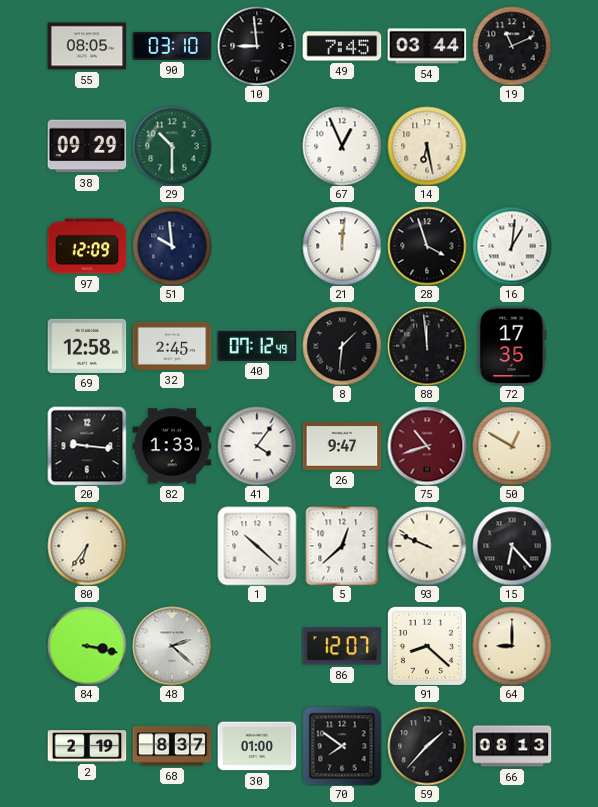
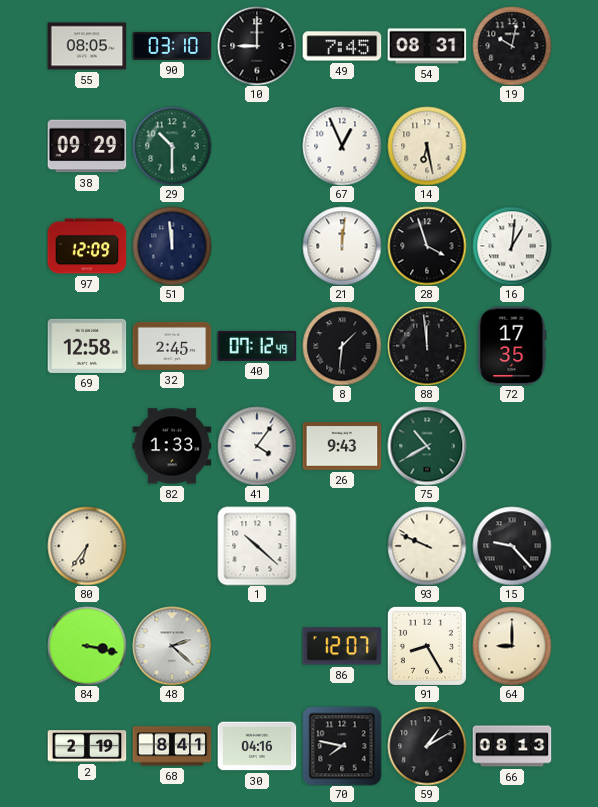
10: 8:59 -> 9:00
54: 03:44 -> 08:31
19: 11:11 -> 10:02
51: 9:59 -> 11:59
20: 9:16 -> none
26: 9:47 -> 9:43
75: 10:42 -> 10:40
75 dial: burgundy -> green
50: 12:50 -> none
5: 12:38 -> none
15: 6:23 -> 9:23
91: 8:22 -> 8:25
68: 8:37 -> 8:41
30: 01:00 -> 04:16
70: 7:51 -> 7:47
59: 1:37 -> 1:10
